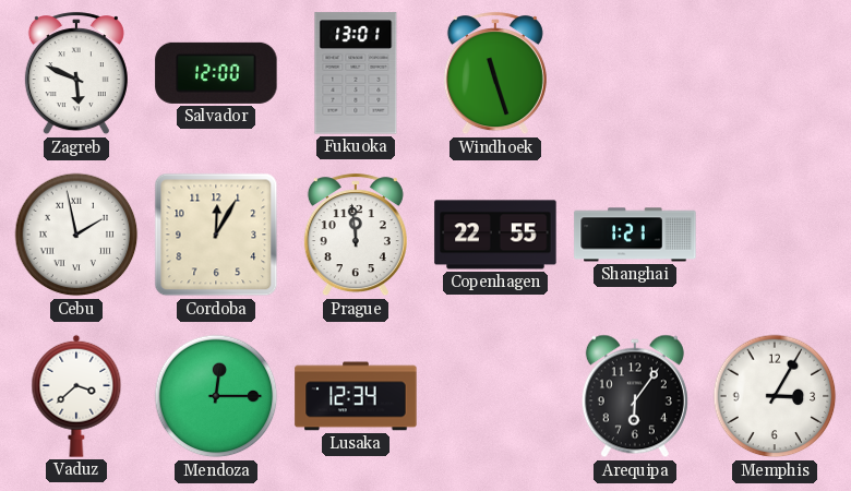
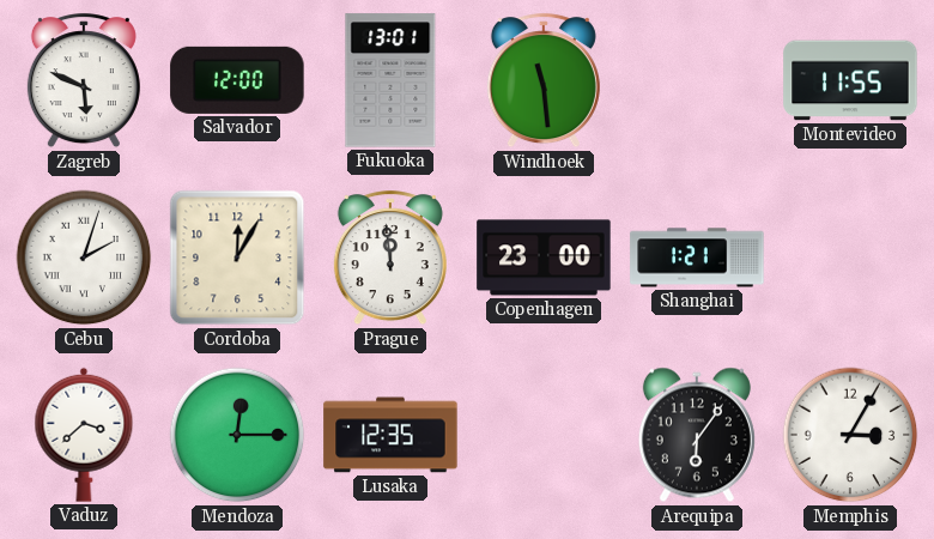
Windhoek: 11:27 -> 11:29
Montevideo: none -> 11:55
Cebu: 1:58 -> 2:03
Copenhagen: 22:55 -> 23:00
Lusaka: 12:34 -> 12:35
